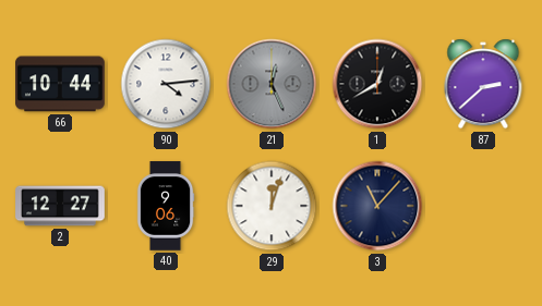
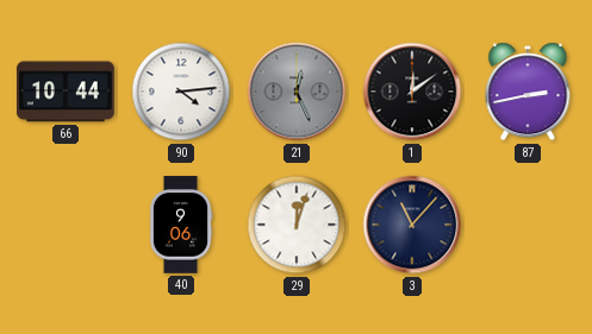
1: 12:40 -> 12:09
87: 2:38 -> 2:43
2: 12:27 -> none
